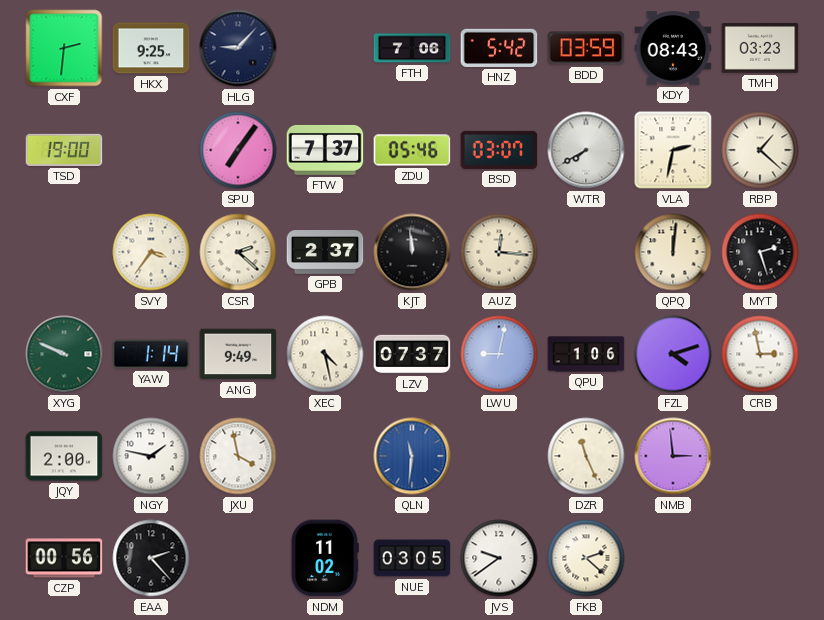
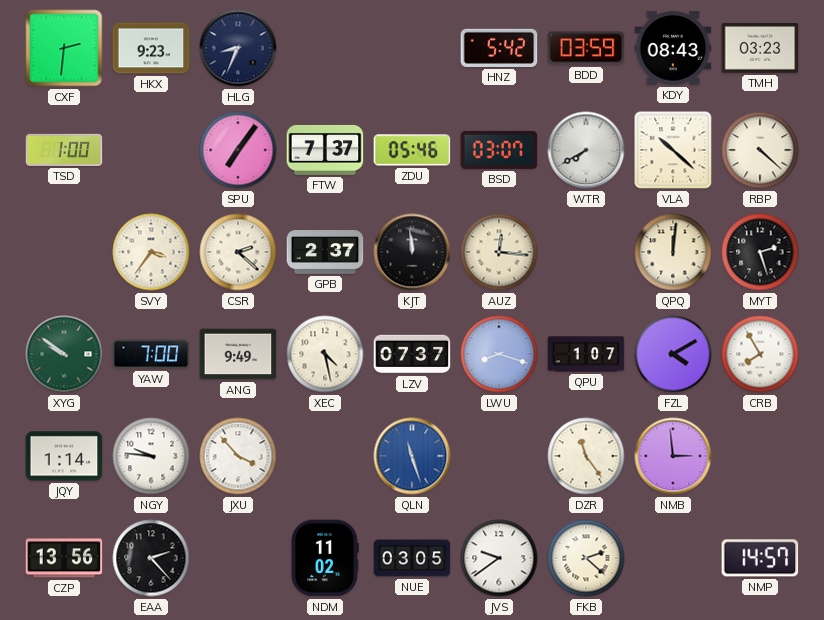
HKX: 9:25 -> 9:23
HLG: 9:07 -> 8:34
FTH: 7:06 -> none
TSD: 19:00 -> 1:00
VLA: 2:32 -> 10:22
RBP: 1:22 -> 4:22
XYG: 9:49 -> 9:51
YAW: 1:14 -> 7:00
LWU: 9:02 -> 8:18
QPU: 1:06 -> 1:07
FZL: 4:12 -> 4:10
CRB: 2:58 -> 7:55
JQY: 2:00 -> 1:14
NGY: 1:47 -> 9:46
JXU: 3:58 -> 3:53
QLN: 11:31 -> 11:27
DZR: 11:26 -> 11:24
CZP: 00:56 -> 13:56
NMP: none -> 14:57
